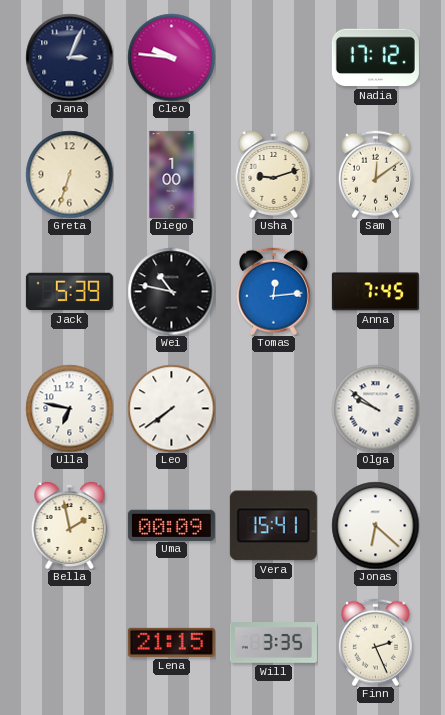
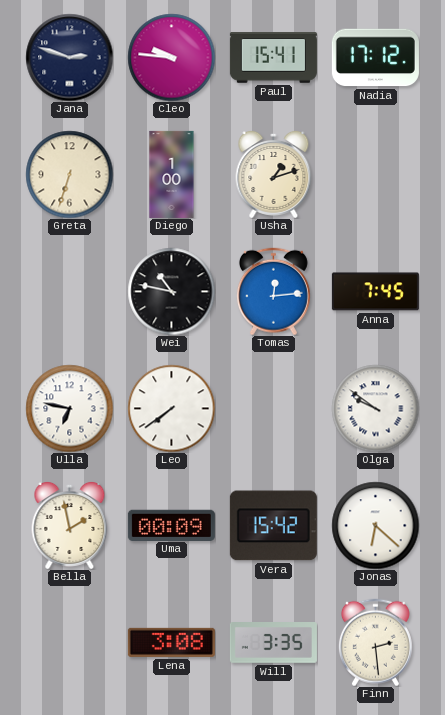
Jana: 3:04 -> 2:48
Paul: none -> 15:41
Usha: 9:12 -> 1:12
Sam: 12:09 -> none
Jack: 5:39 -> none
Vera: 15:41 -> 15:42
Lena: 21:15 -> 3:08
Finn: 2:26 -> 2:29
